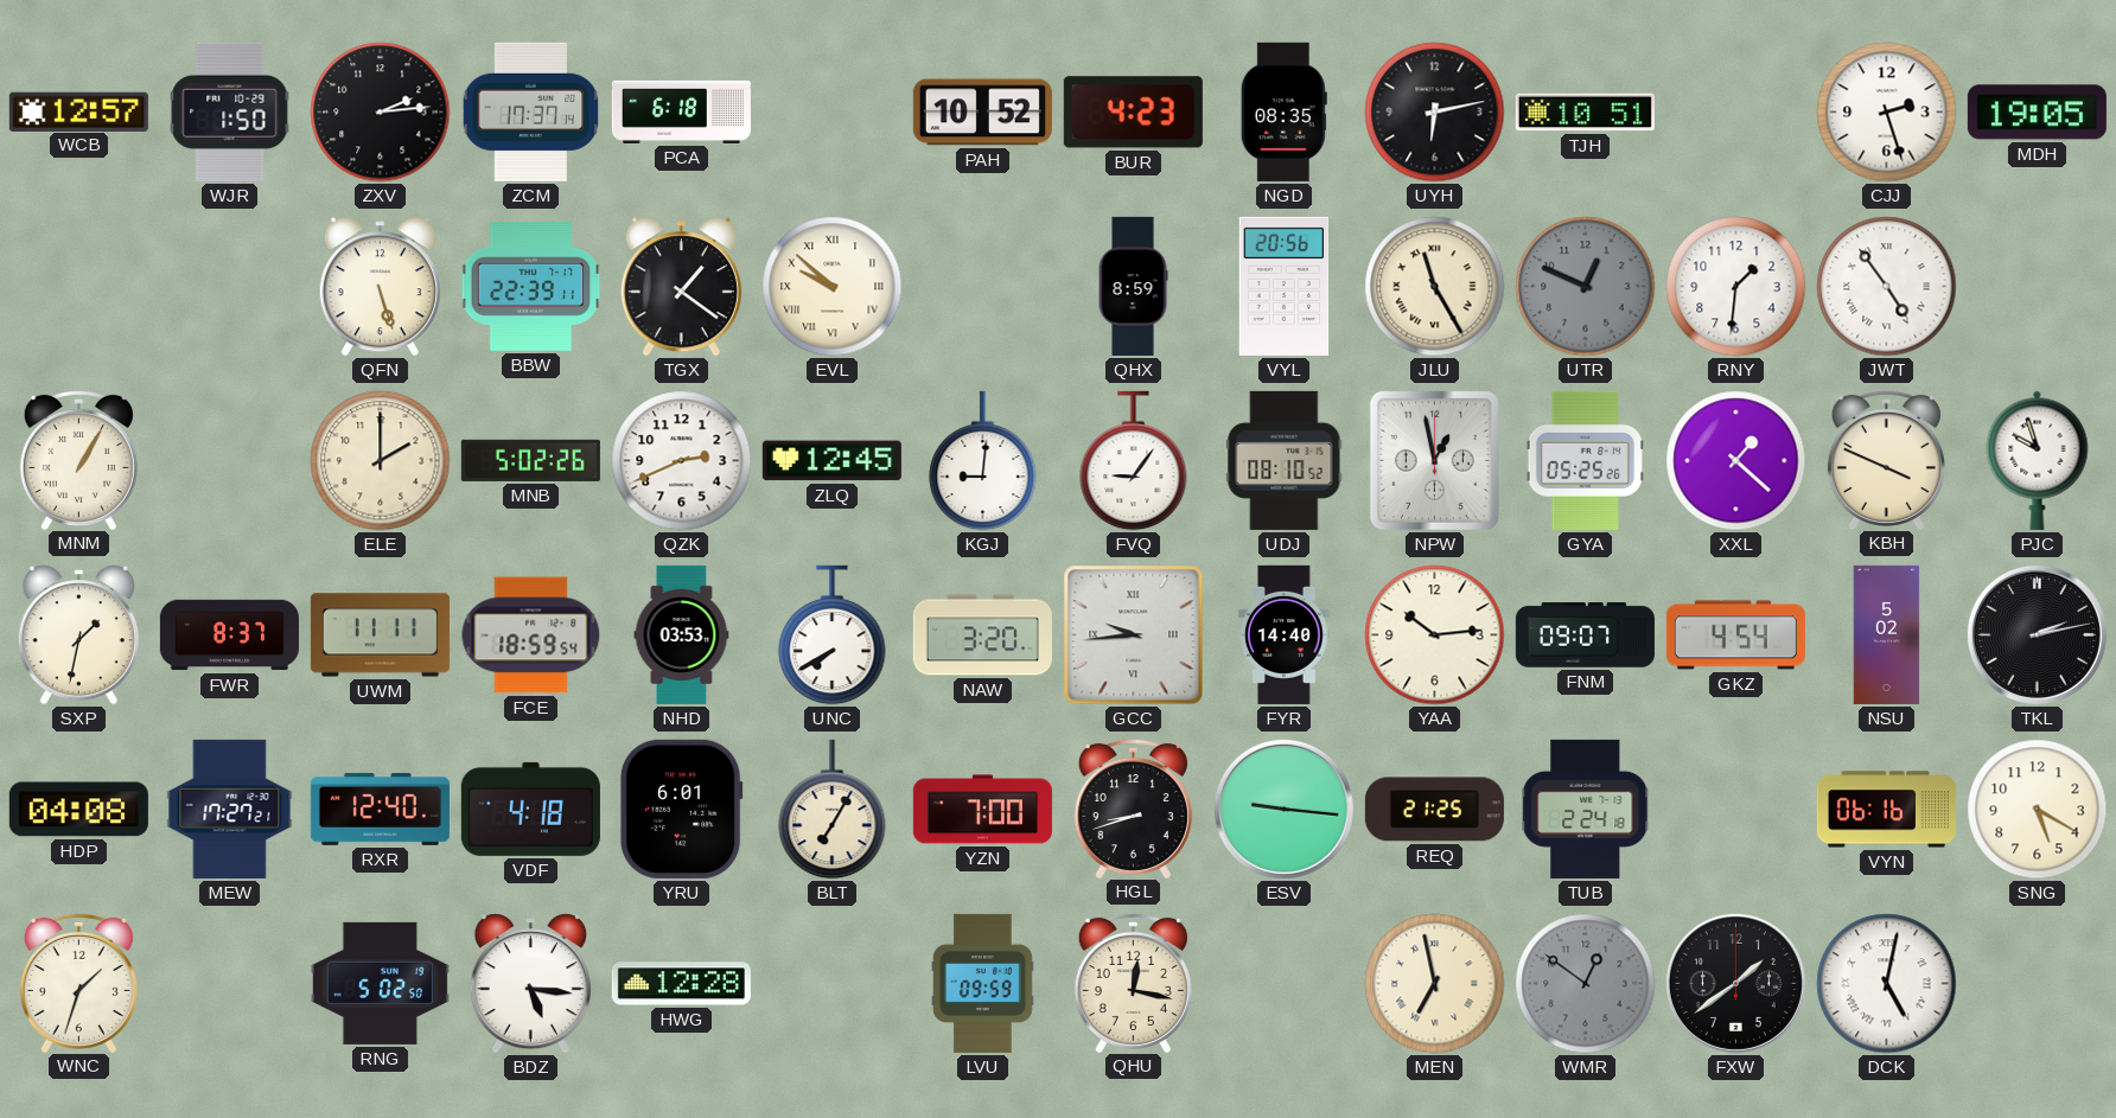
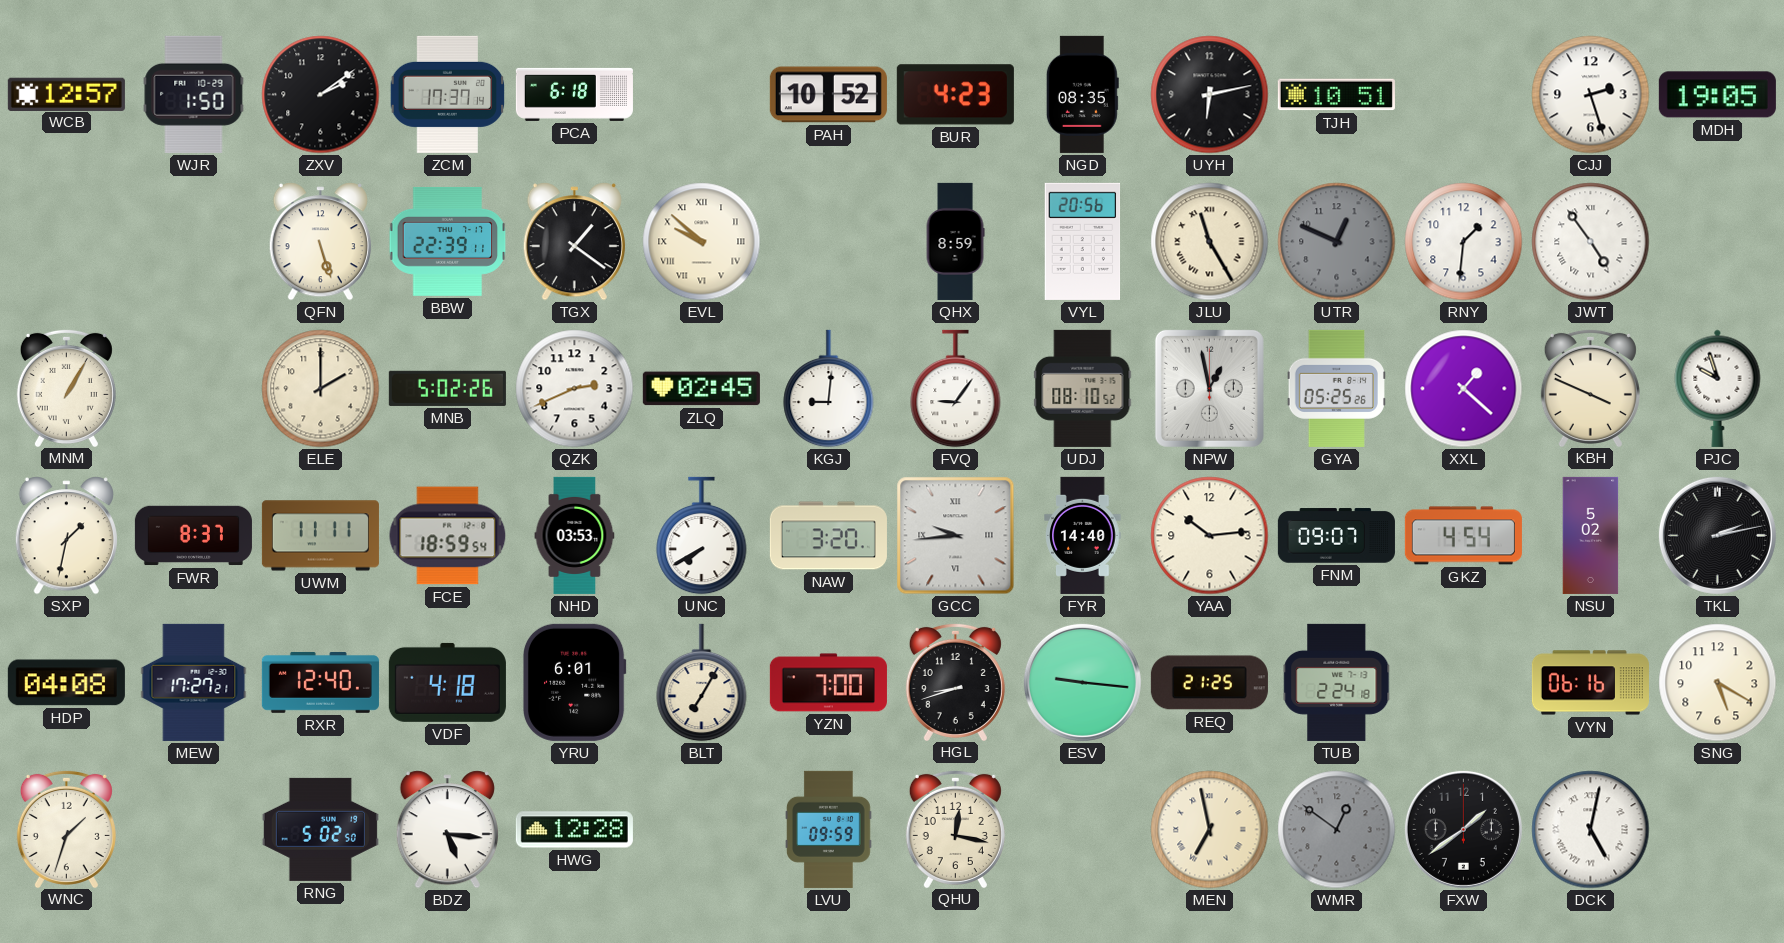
ZXV: 2:14 -> 2:09
ZLQ: 12:45 -> 02:45
